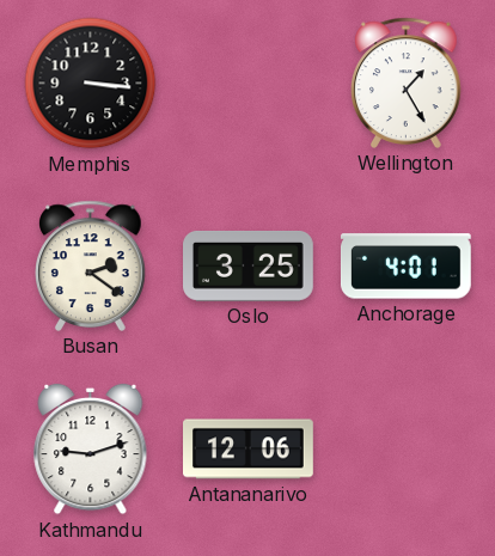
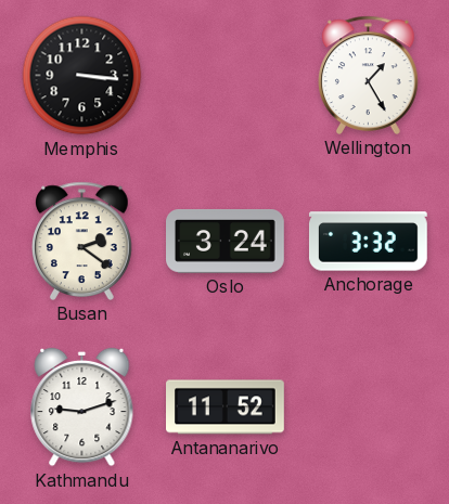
Oslo: 3:25 -> 3:24
Anchorage: 4:01 -> 3:32
Antananarivo: 12:06 -> 11:52
